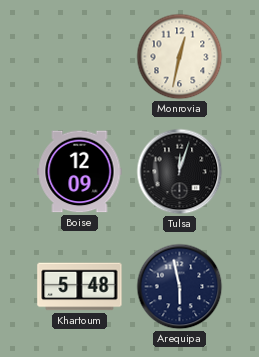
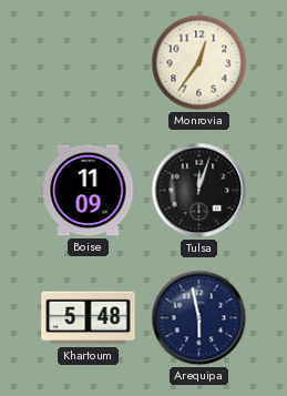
Monrovia: 12:32 -> 12:36
Boise: 12:09 -> 11:09
